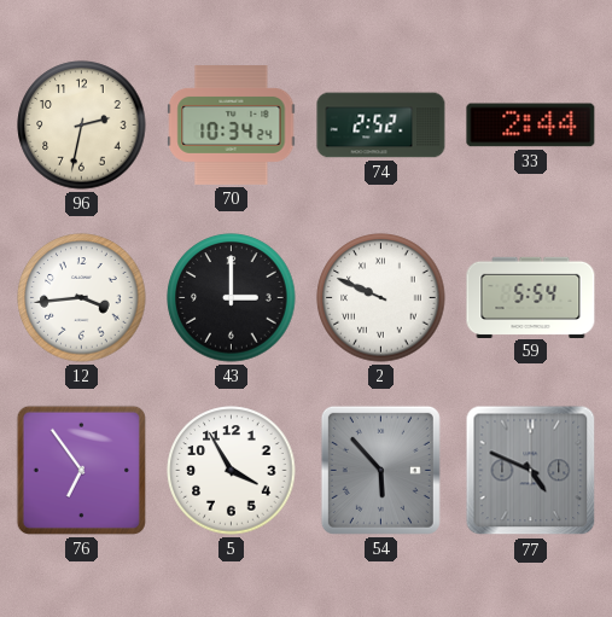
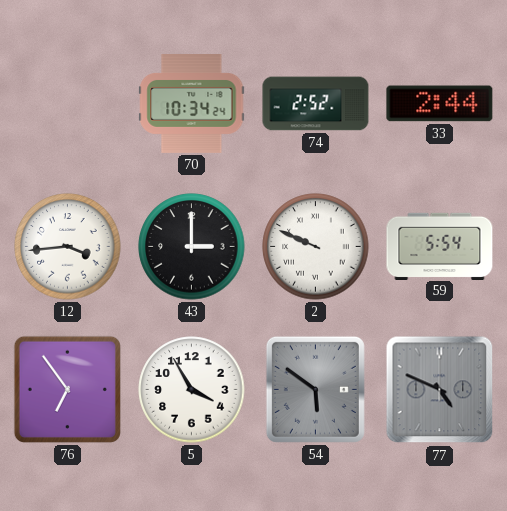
96: 2:32 -> none
54: 5:53 -> 5:51
